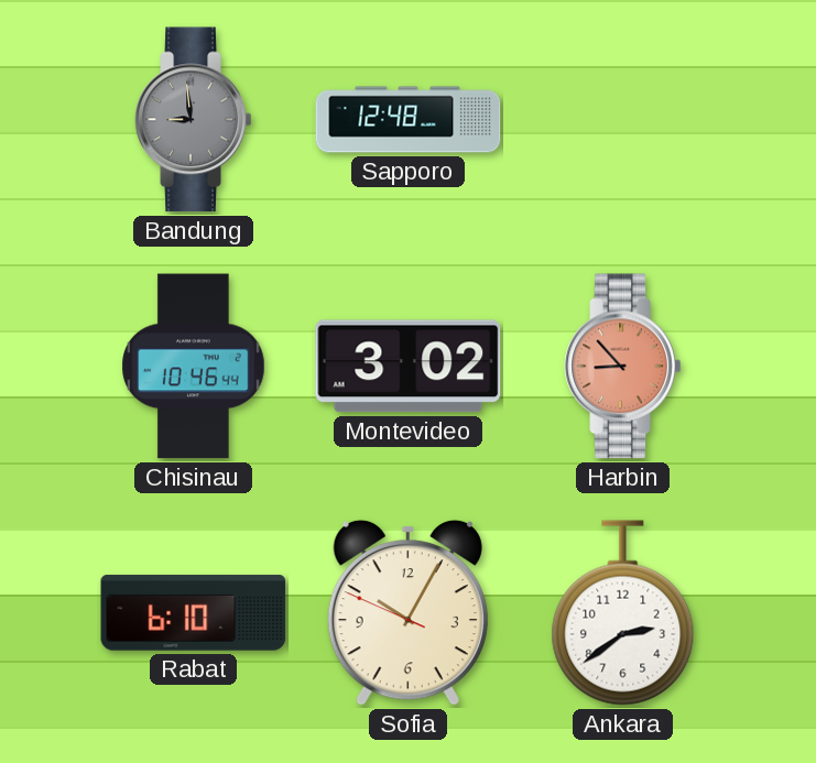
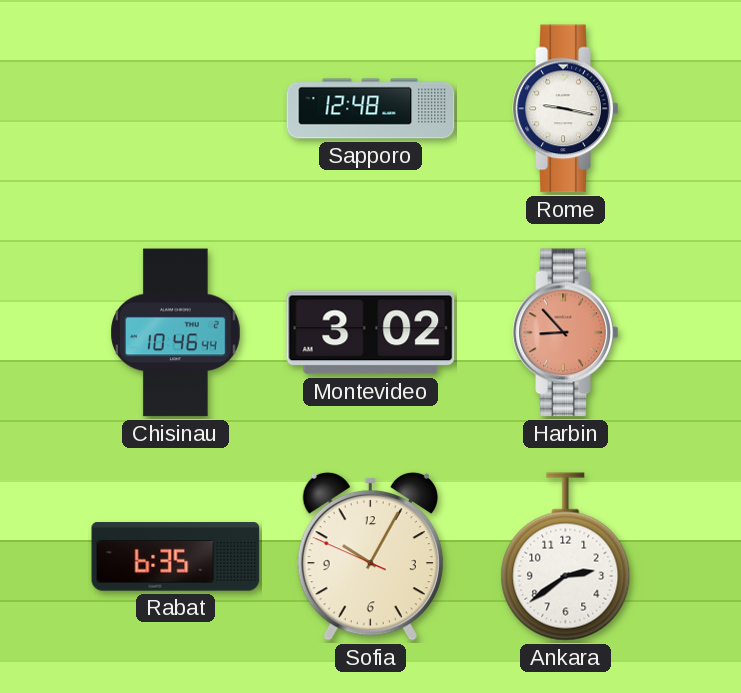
Bandung: 8:59 -> none
Rome: none -> 9:17
Rabat: 6:10 -> 6:35
